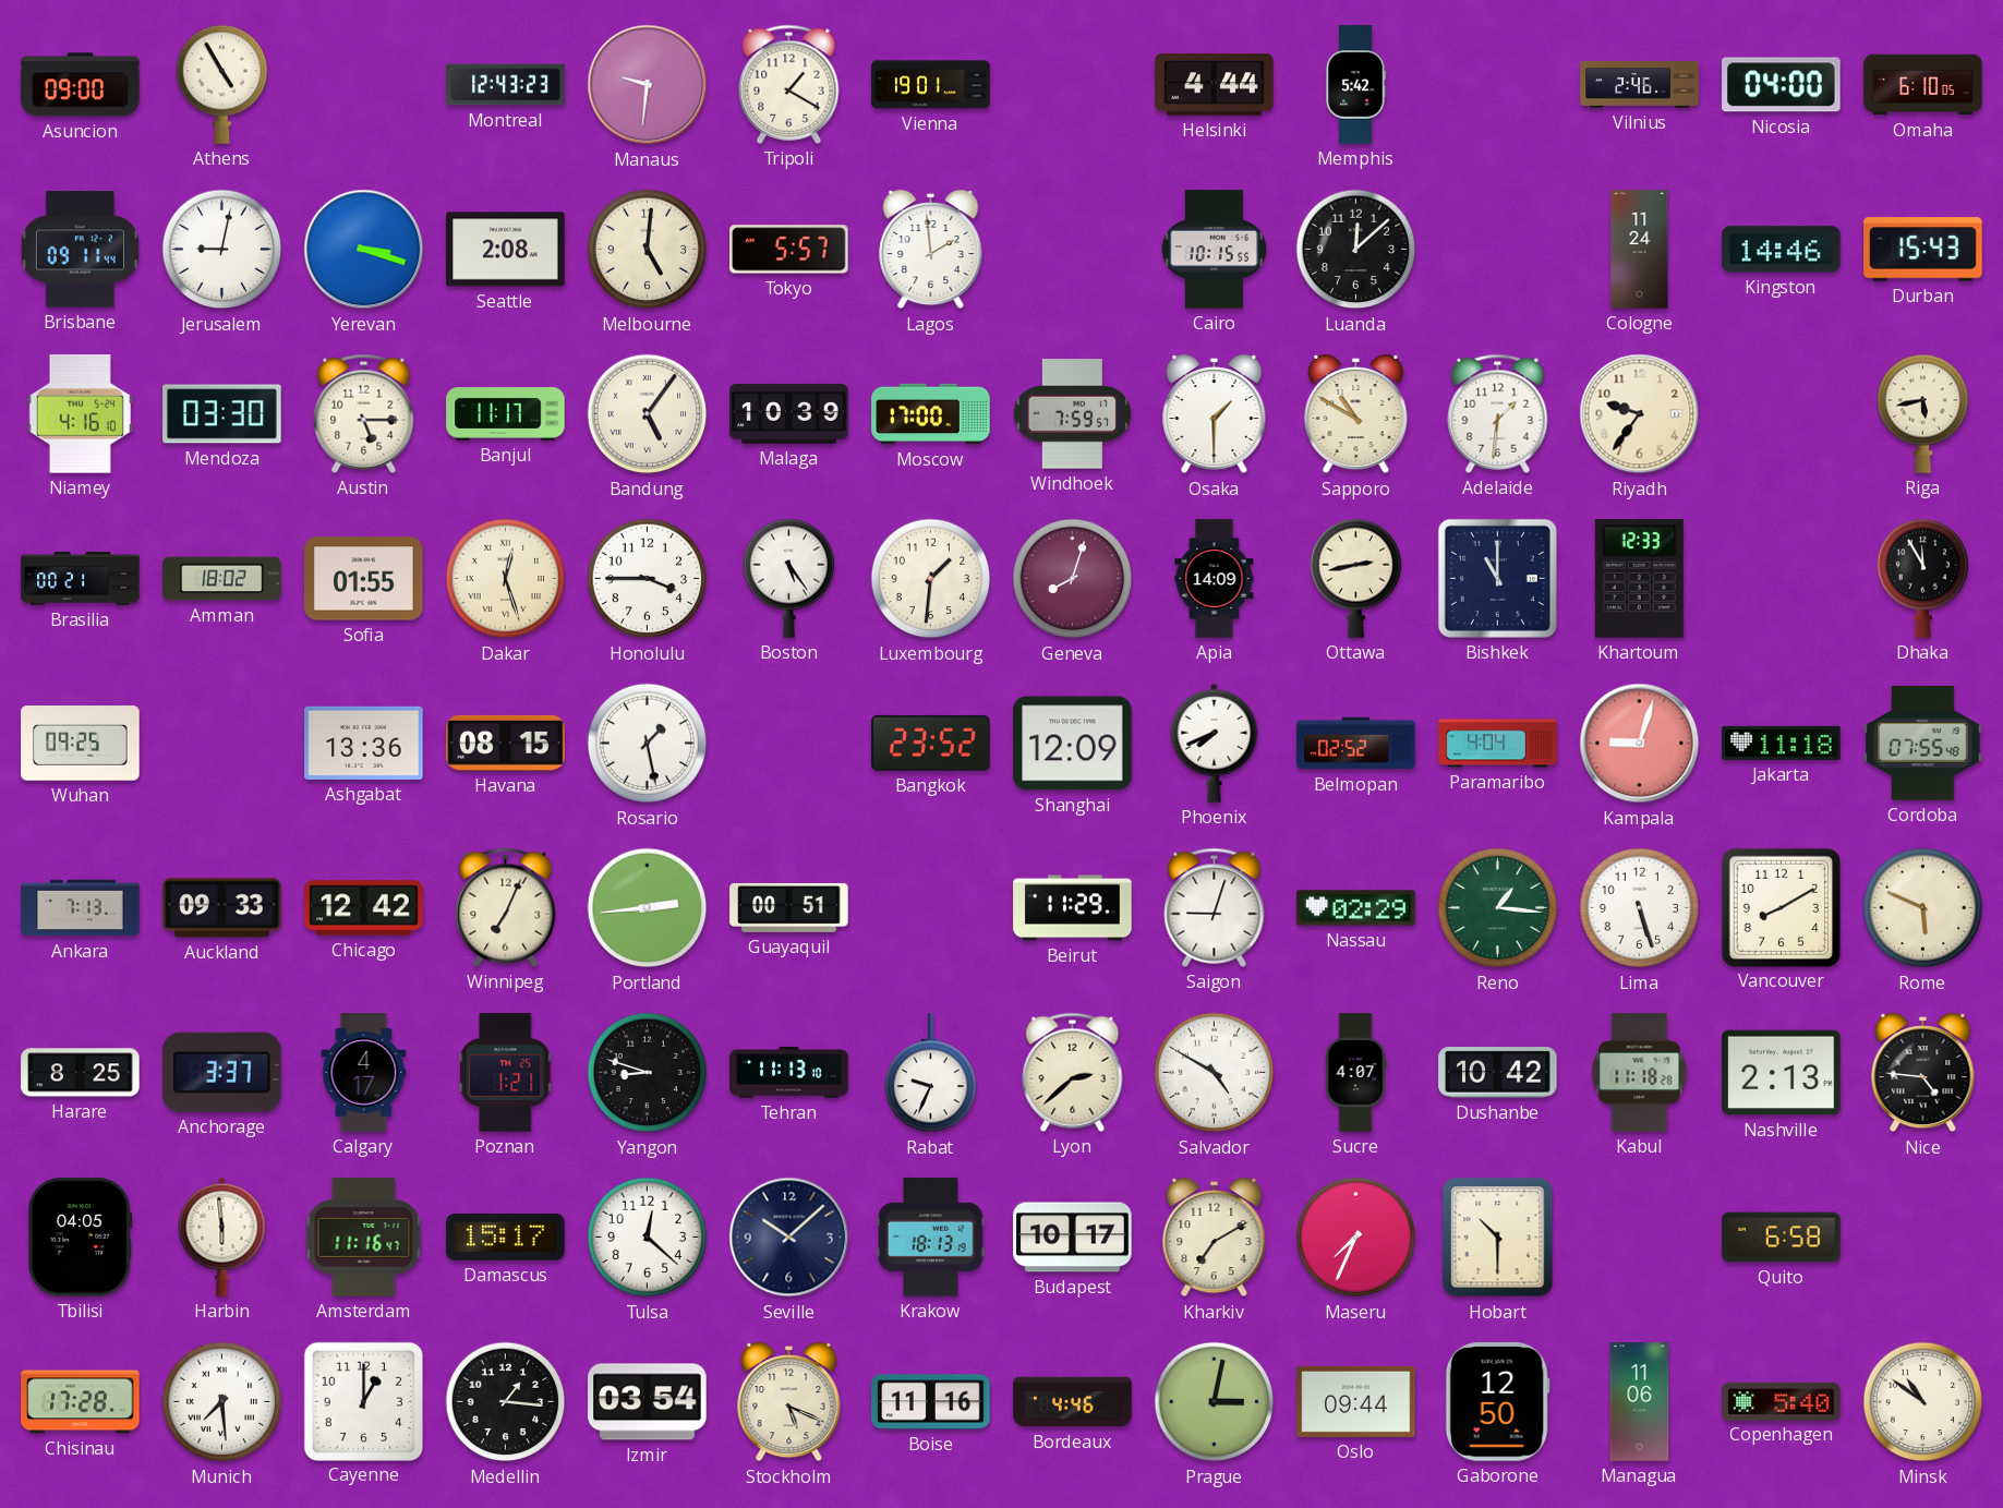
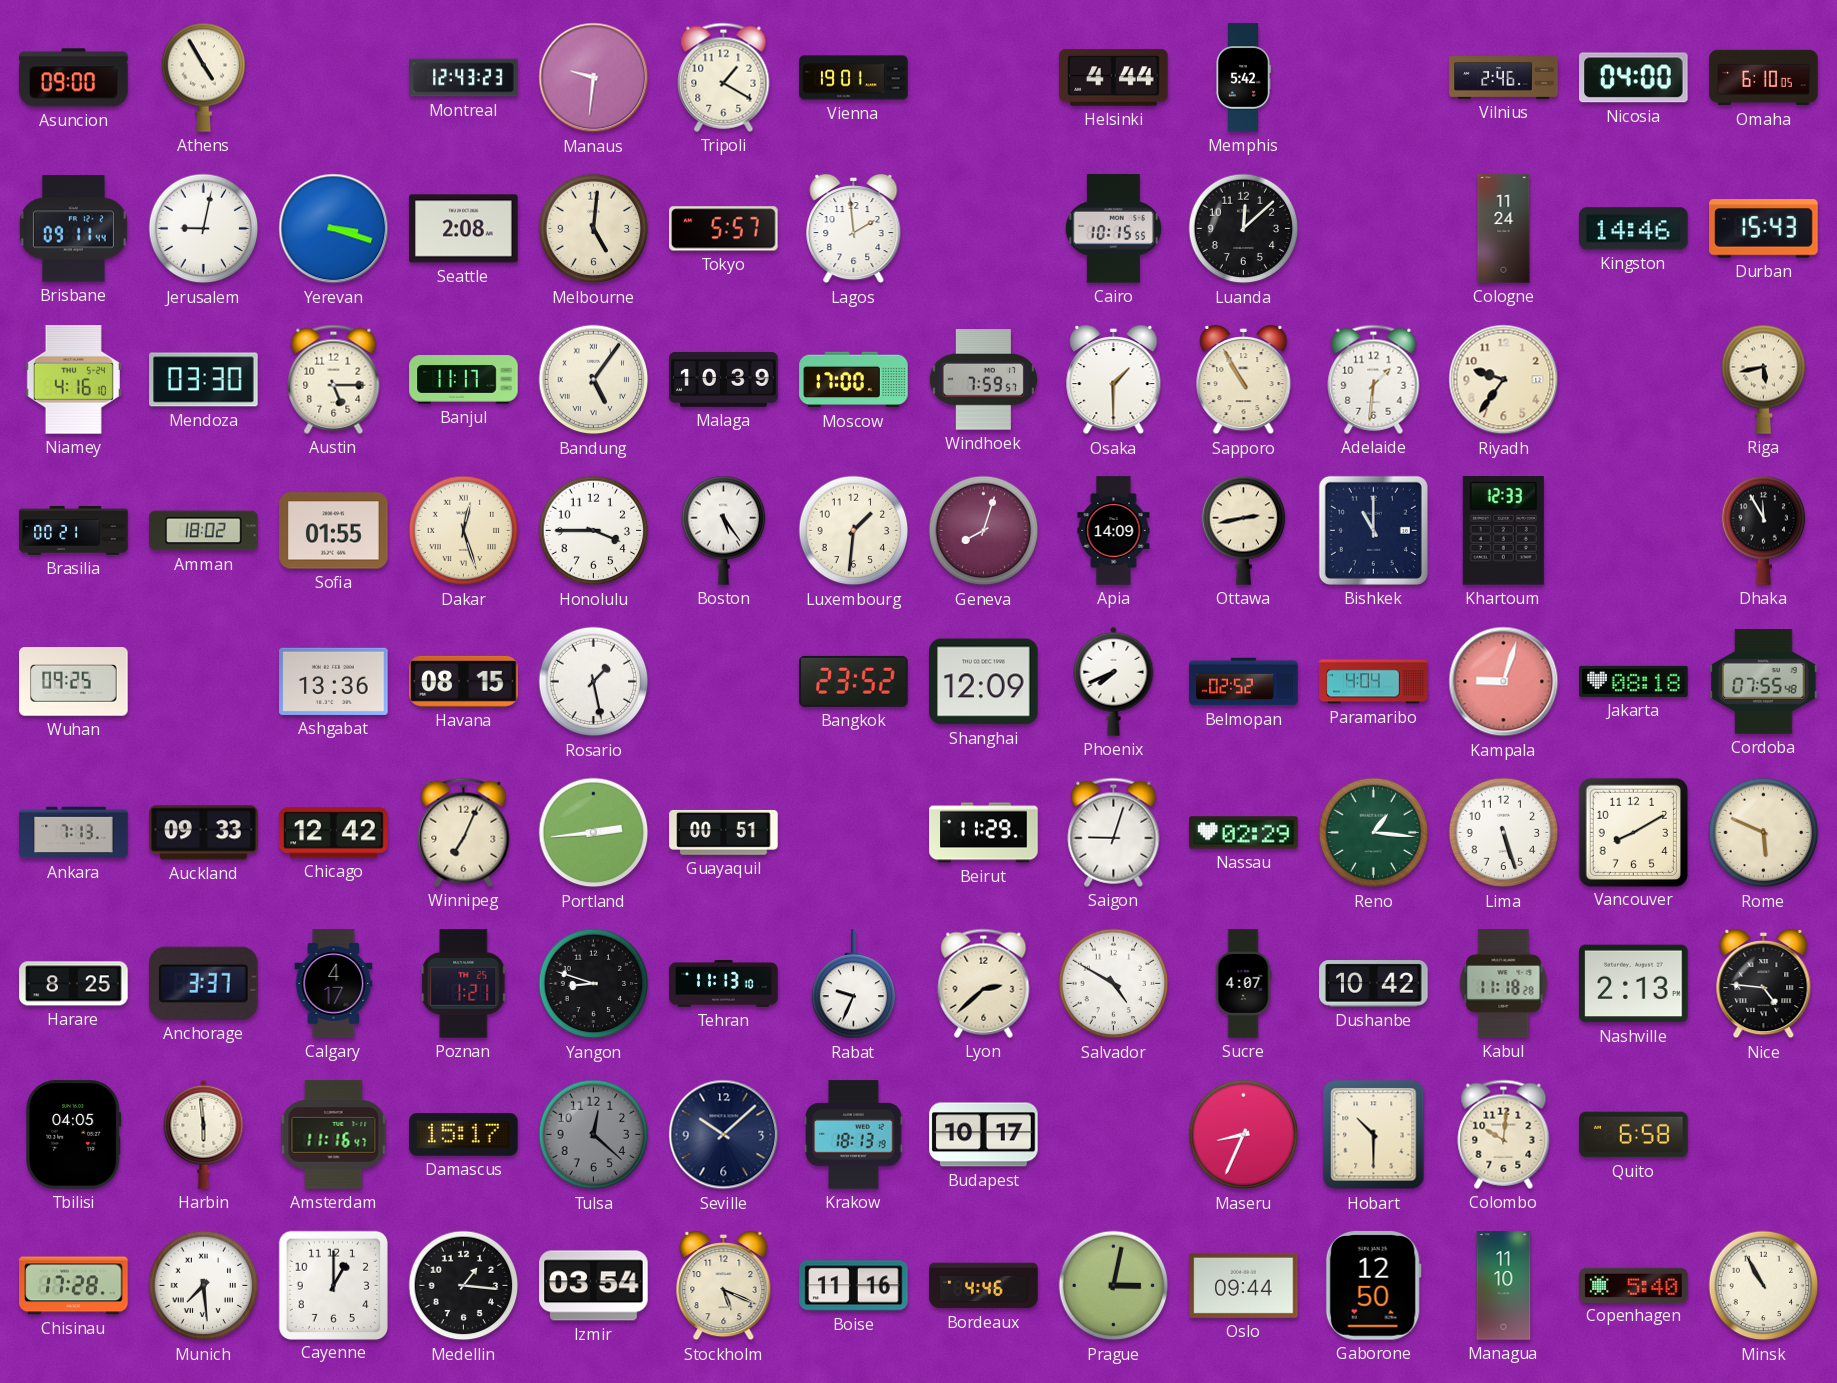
Sapporo: 10:50 -> 10:55
Jakarta: 11:18 -> 08:18
Tulsa dial: white -> grey
Kharkiv: 7:10 -> none
Maseru: 7:34 -> 8:34
Colombo: none -> 10:01
Managua: 11:06 -> 11:10
Minsk: 10:51 -> 10:55
